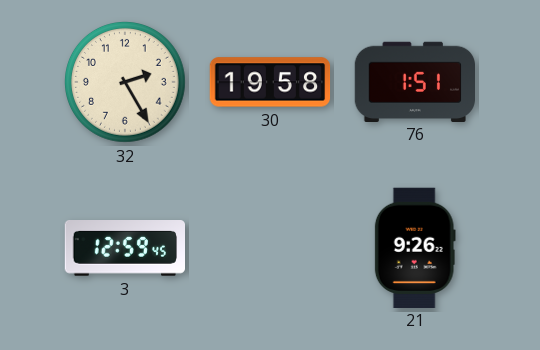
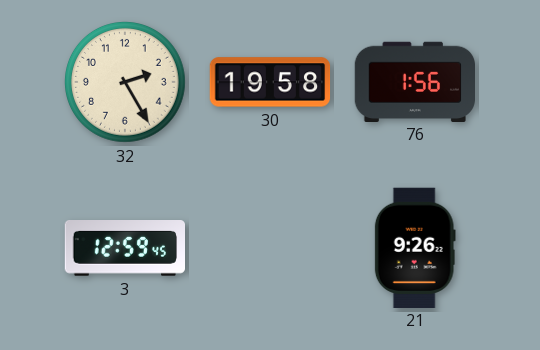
76: 1:51 -> 1:56
